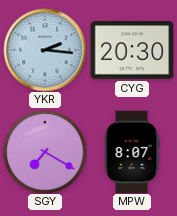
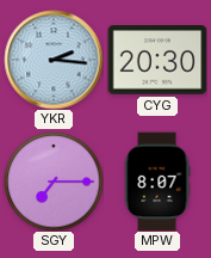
SGY: 7:20 -> 7:15
